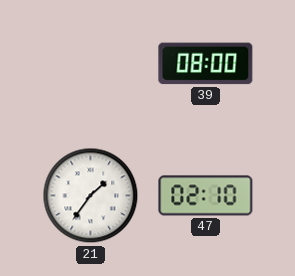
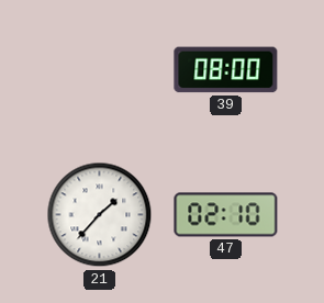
21: 1:36 -> 1:37
